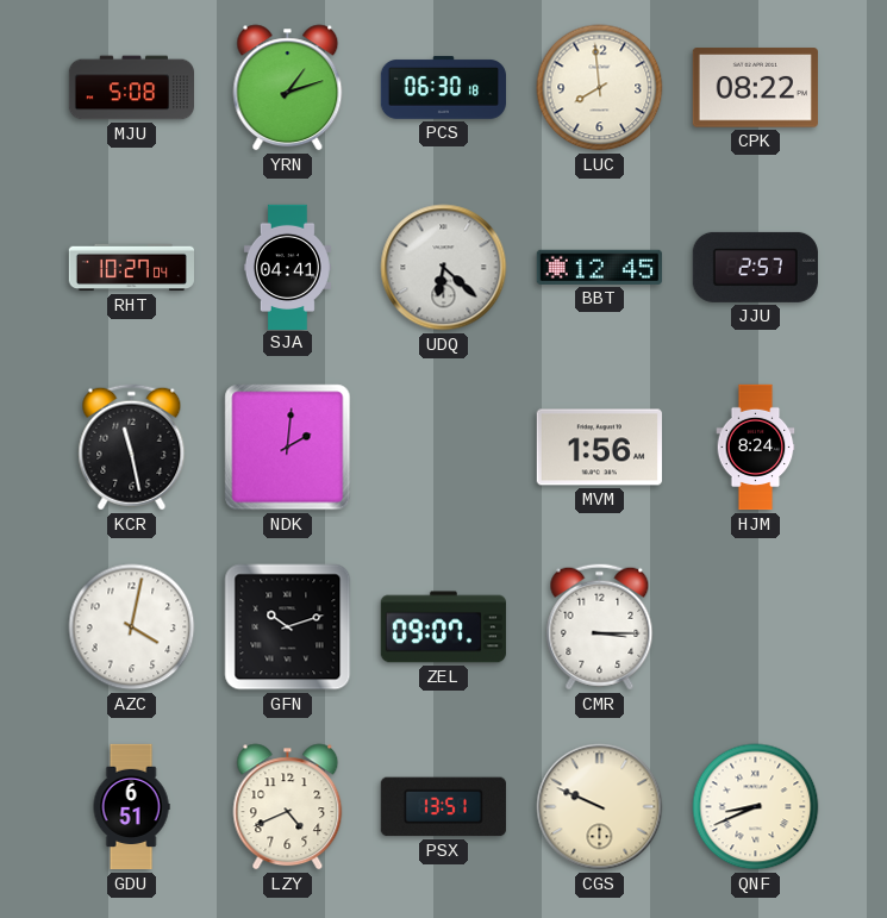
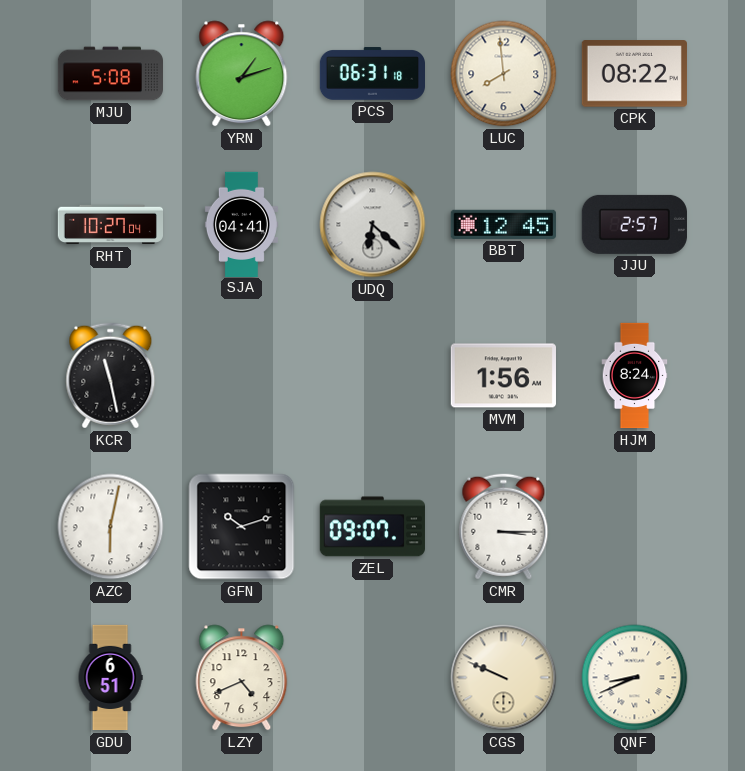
PCS: 06:30 -> 06:31
NDK: 2:01 -> none
AZC: 4:02 -> 6:02
PSX: 13:51 -> none
